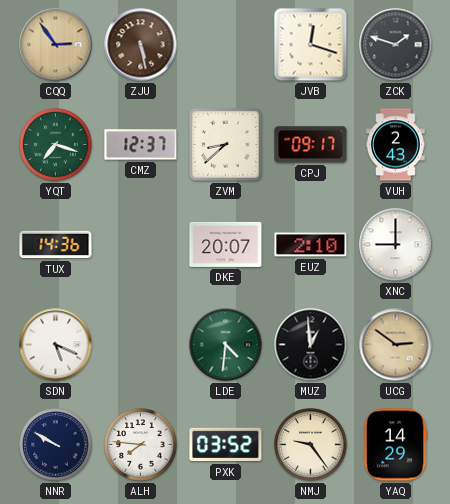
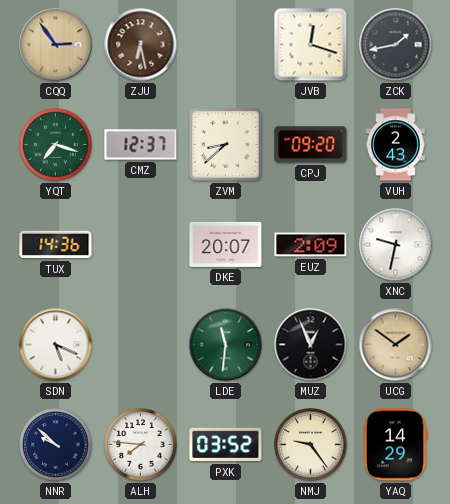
ZJU: 5:28 -> 6:28
ZCK: 1:48 -> 1:43
CPJ: 09:17 -> 09:20
EUZ: 2:10 -> 2:09
XNC: 9:00 -> 9:32
LDE: 4:31 -> 11:31
MUZ: 12:59 -> 12:56
UCG: 2:51 -> 1:51
NNR: 9:50 -> 9:52
